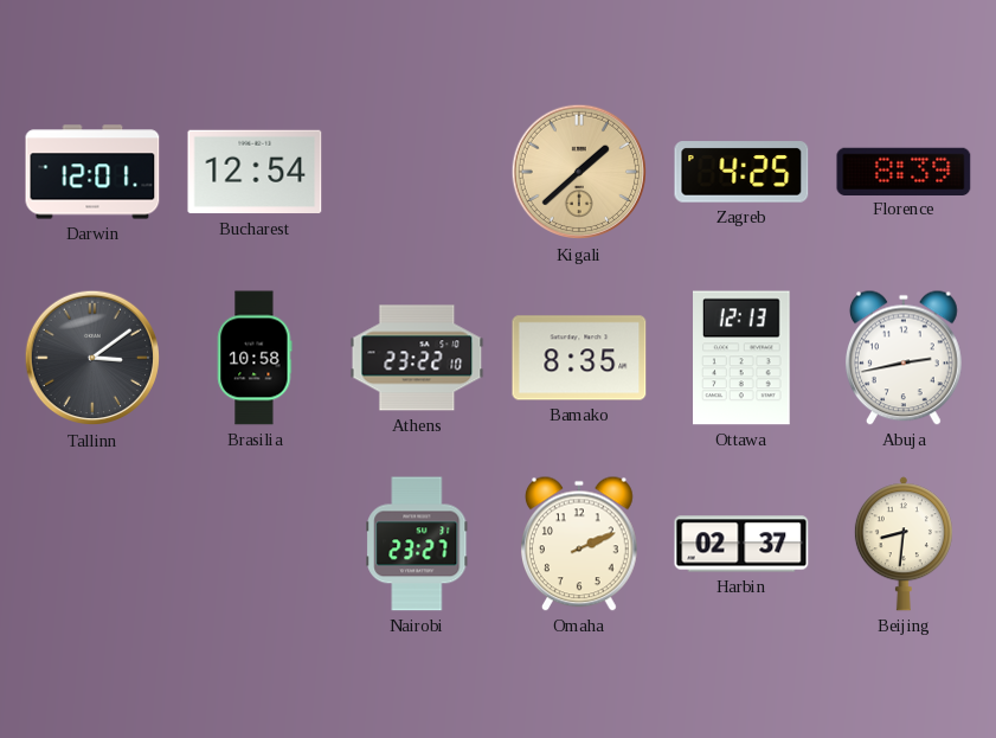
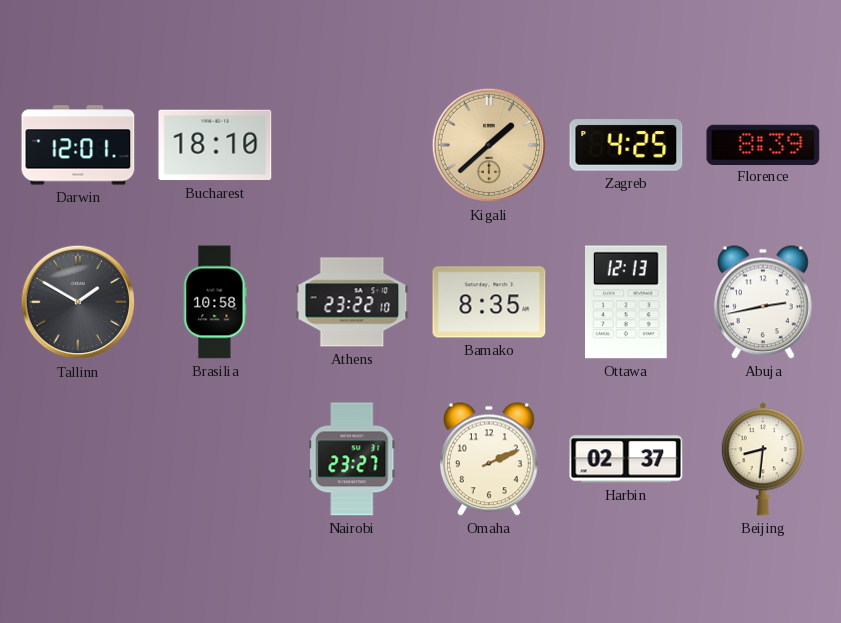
Bucharest: 12:54 -> 18:10
Tallinn: 3:09 -> 1:50
